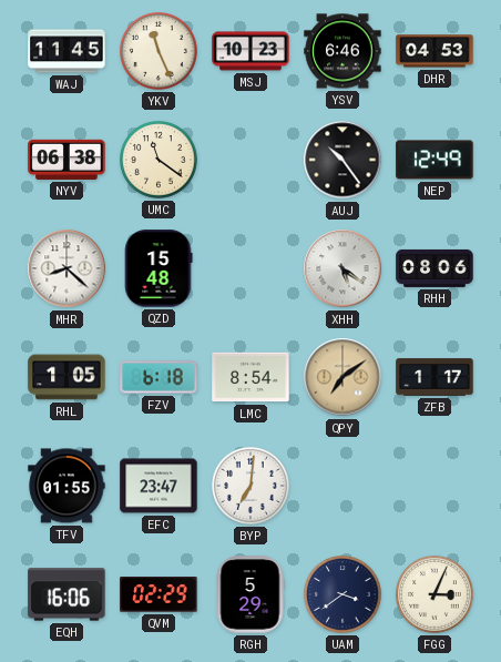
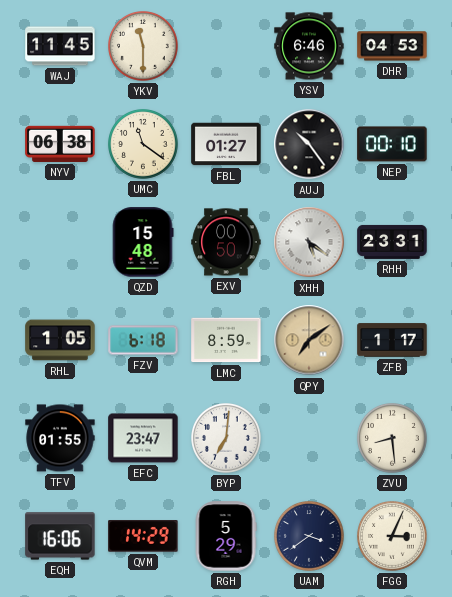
YKV: 11:26 -> 11:30
MSJ: 10:23 -> none
FBL: none -> 01:27
NEP: 12:49 -> 00:10
MHR: 8:22 -> none
EXV: none -> 00:50
RHH: 08:06 -> 23:31
LMC: 8:54 -> 8:59
ZVU: none -> 8:29
QVM: 02:29 -> 14:29
